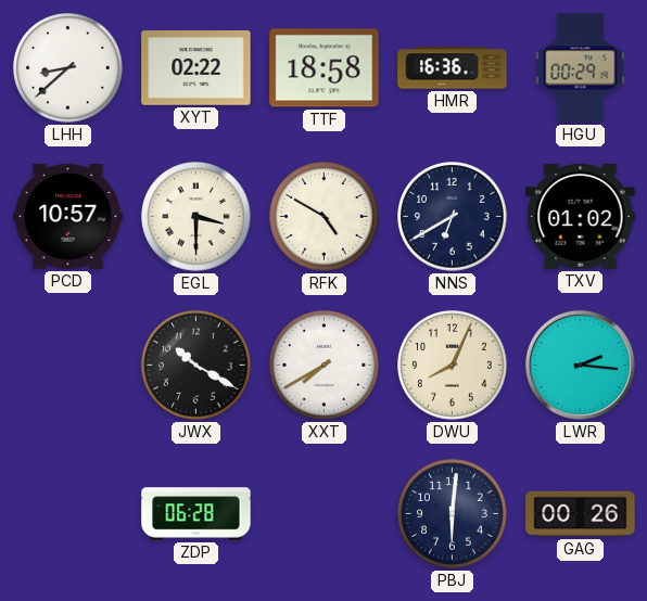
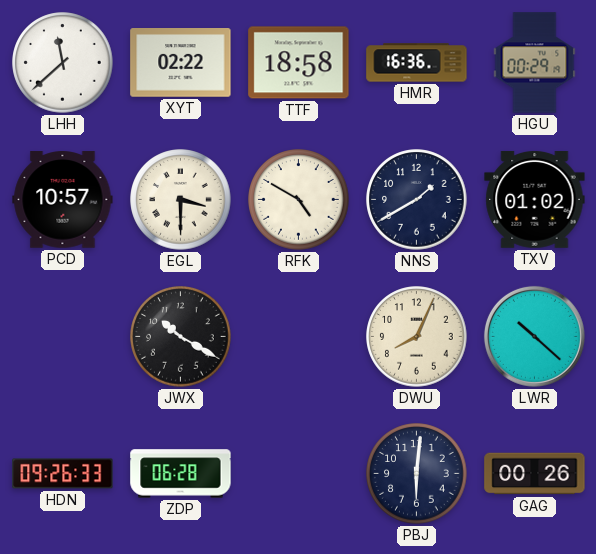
LHH: 8:38 -> 11:38
NNS: 6:40 -> 1:40
XXT: 7:40 -> none
LWR: 2:16 -> 10:22
HDN: none -> 09:26
